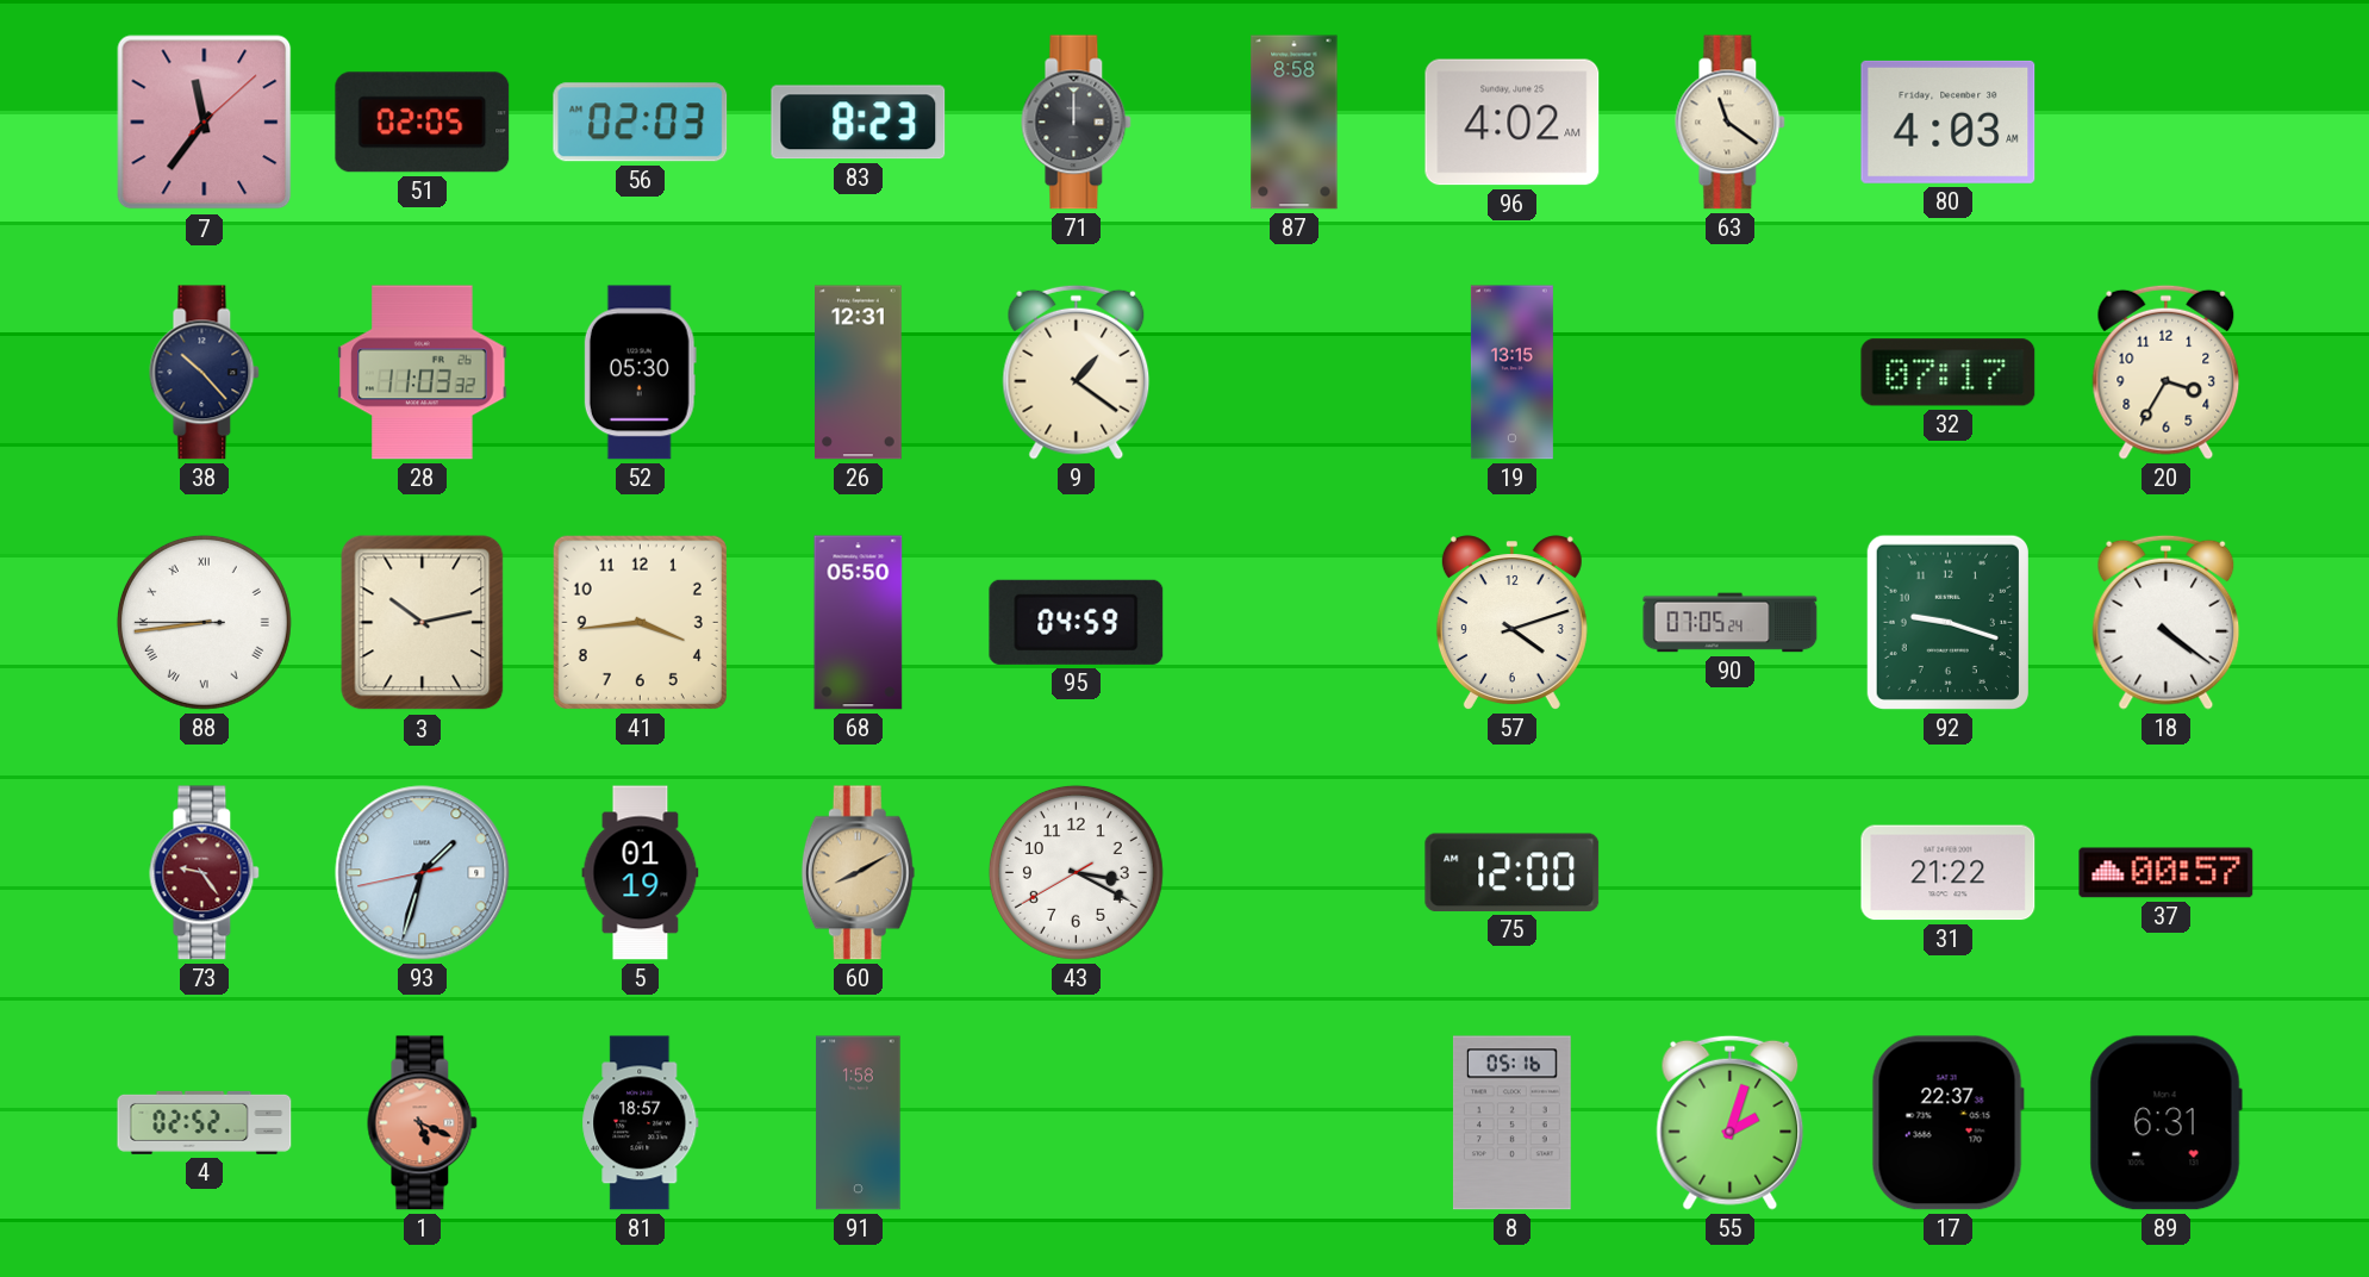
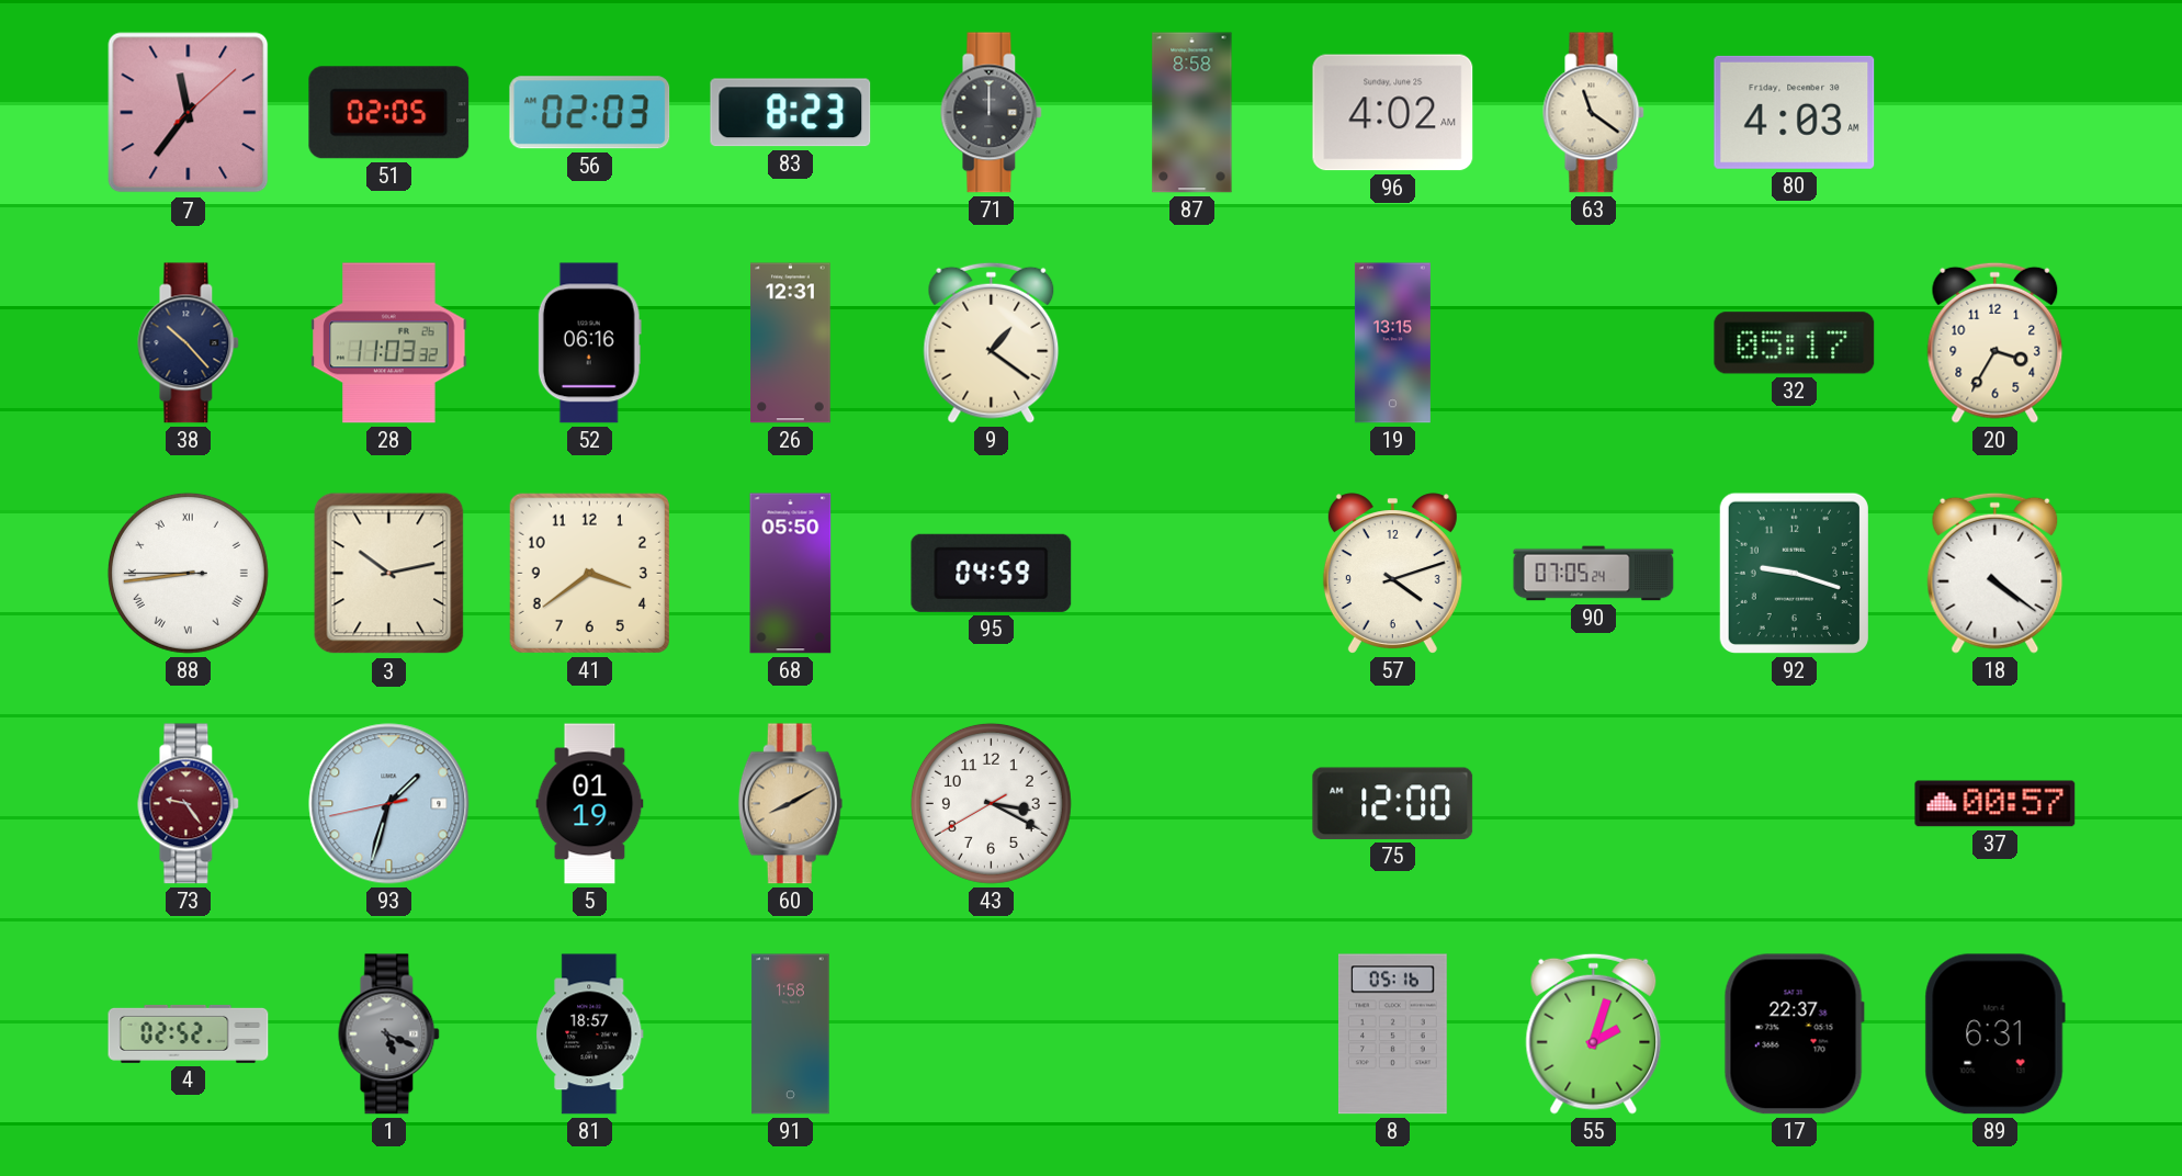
52: 05:30 -> 06:16
32: 07:17 -> 05:17
41: 3:44 -> 3:39
31: 21:22 -> none
1 dial: salmon -> grey
